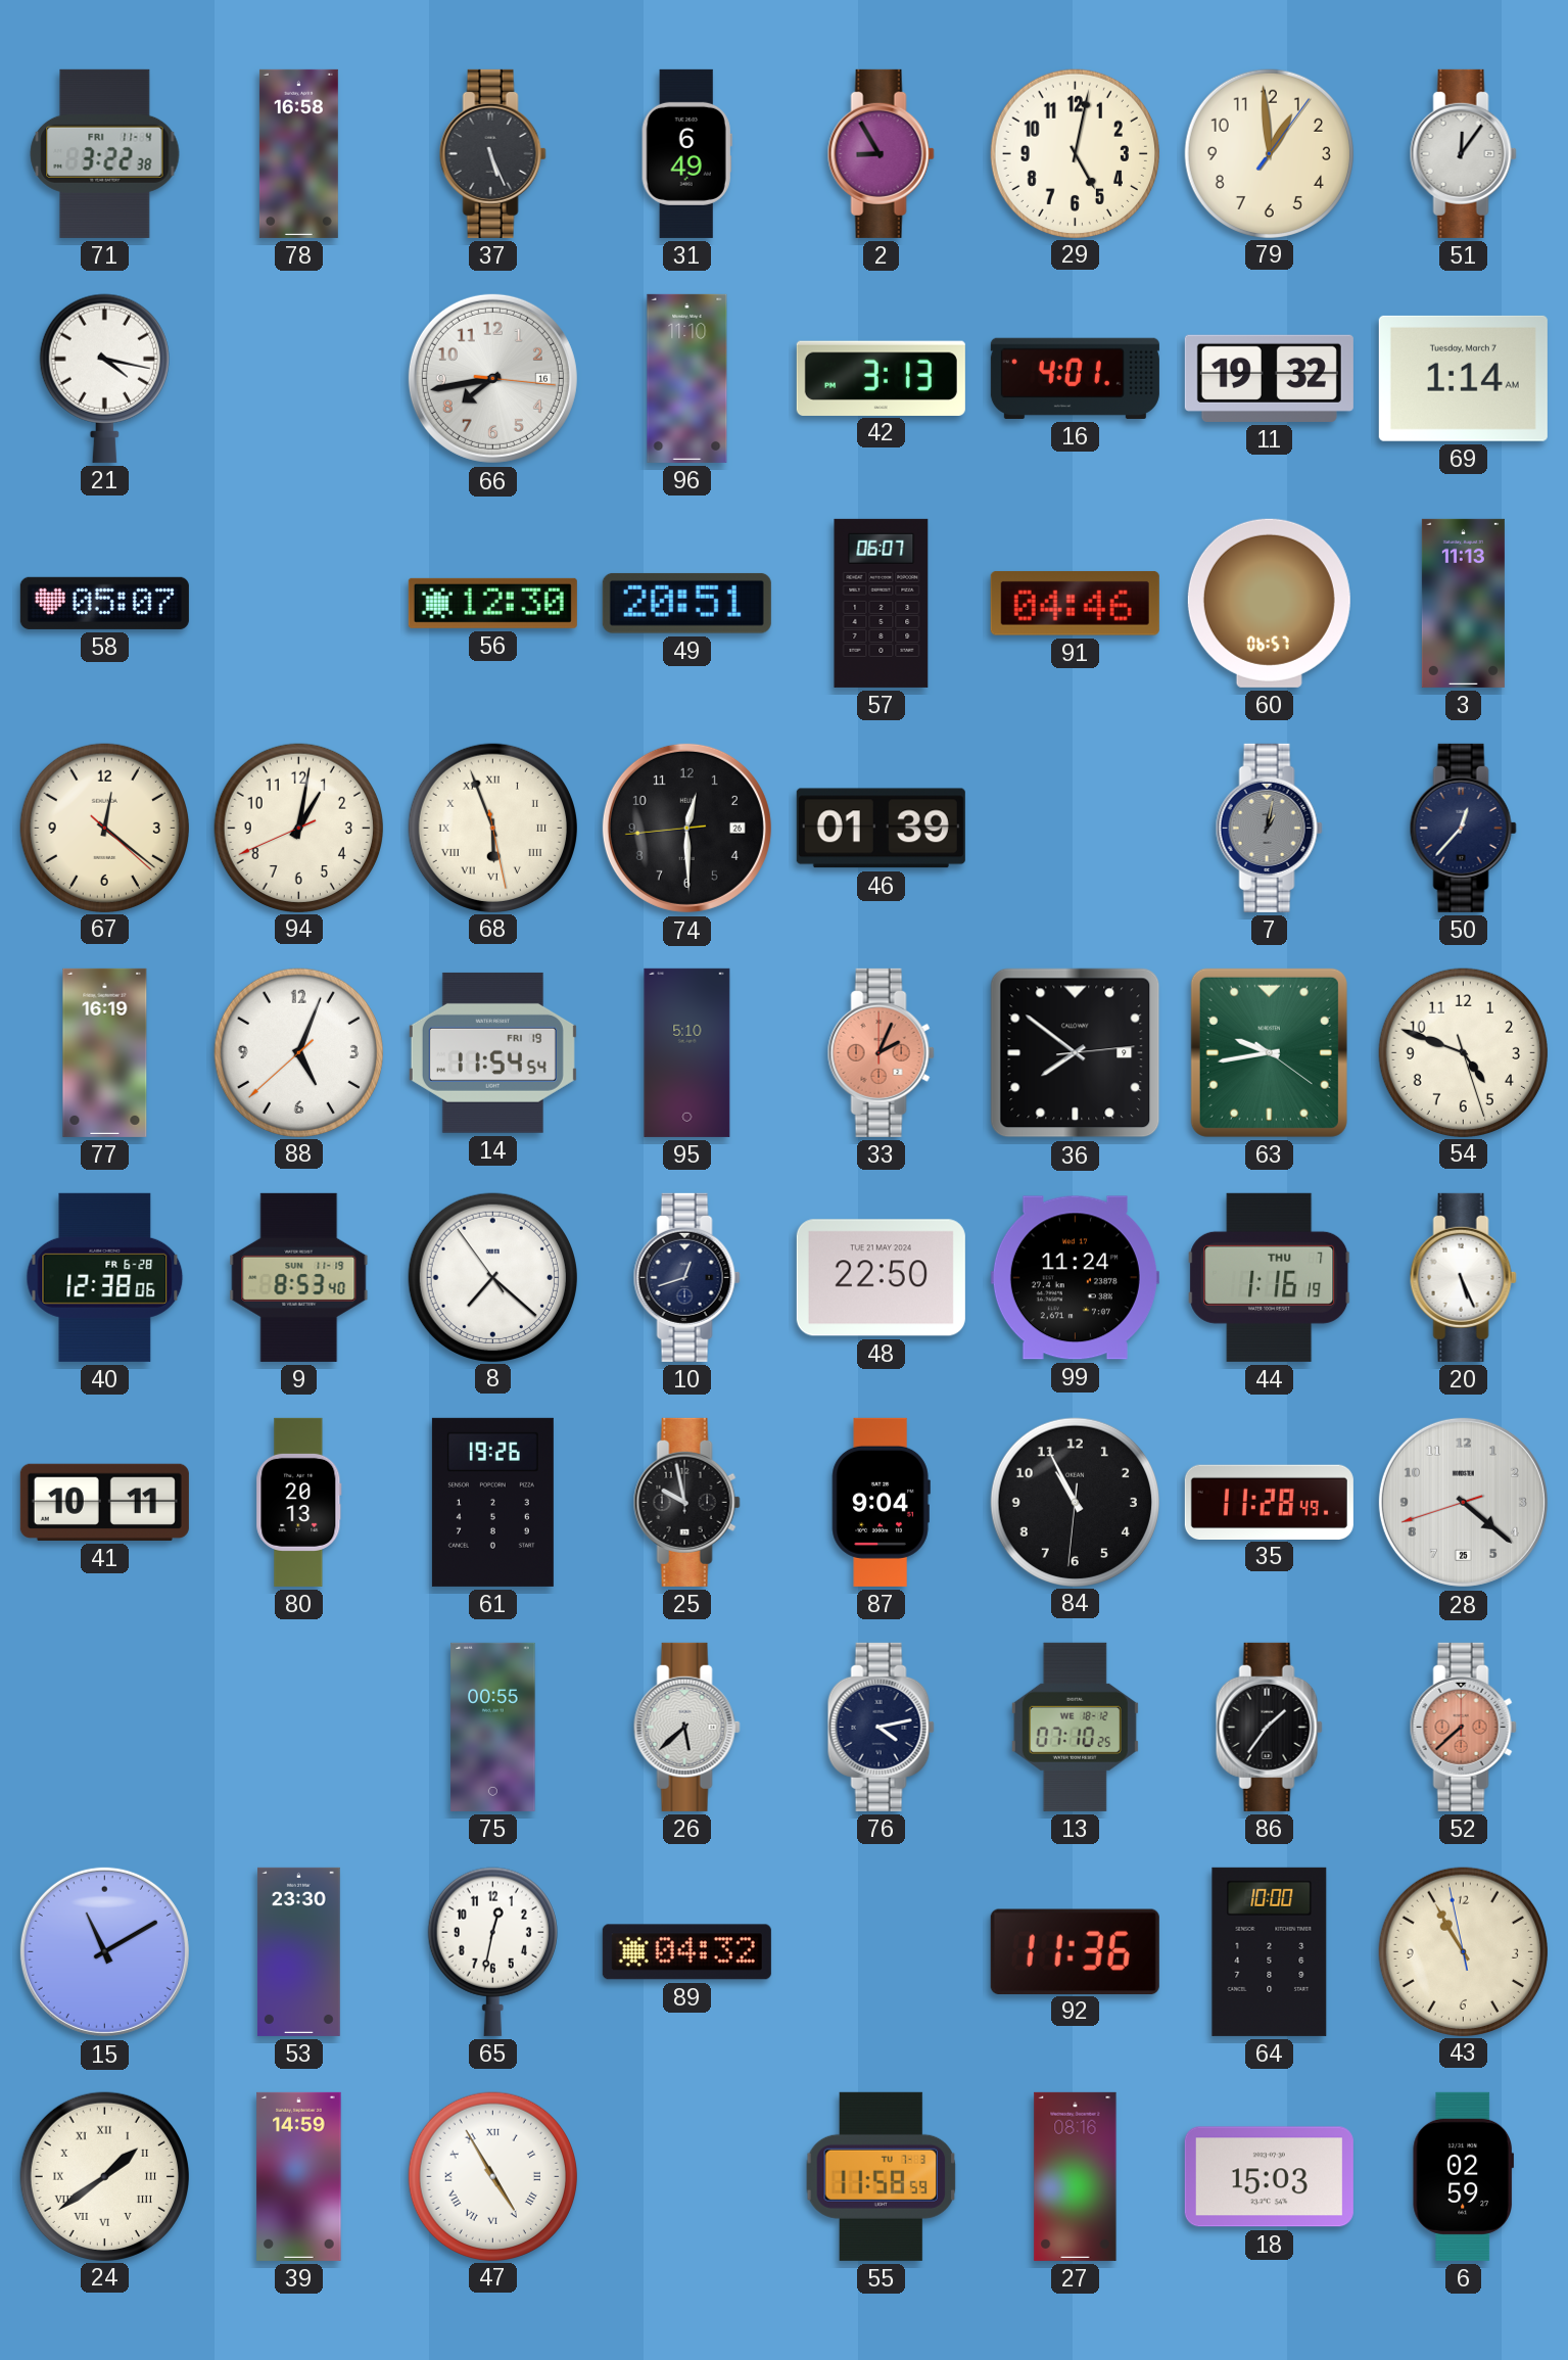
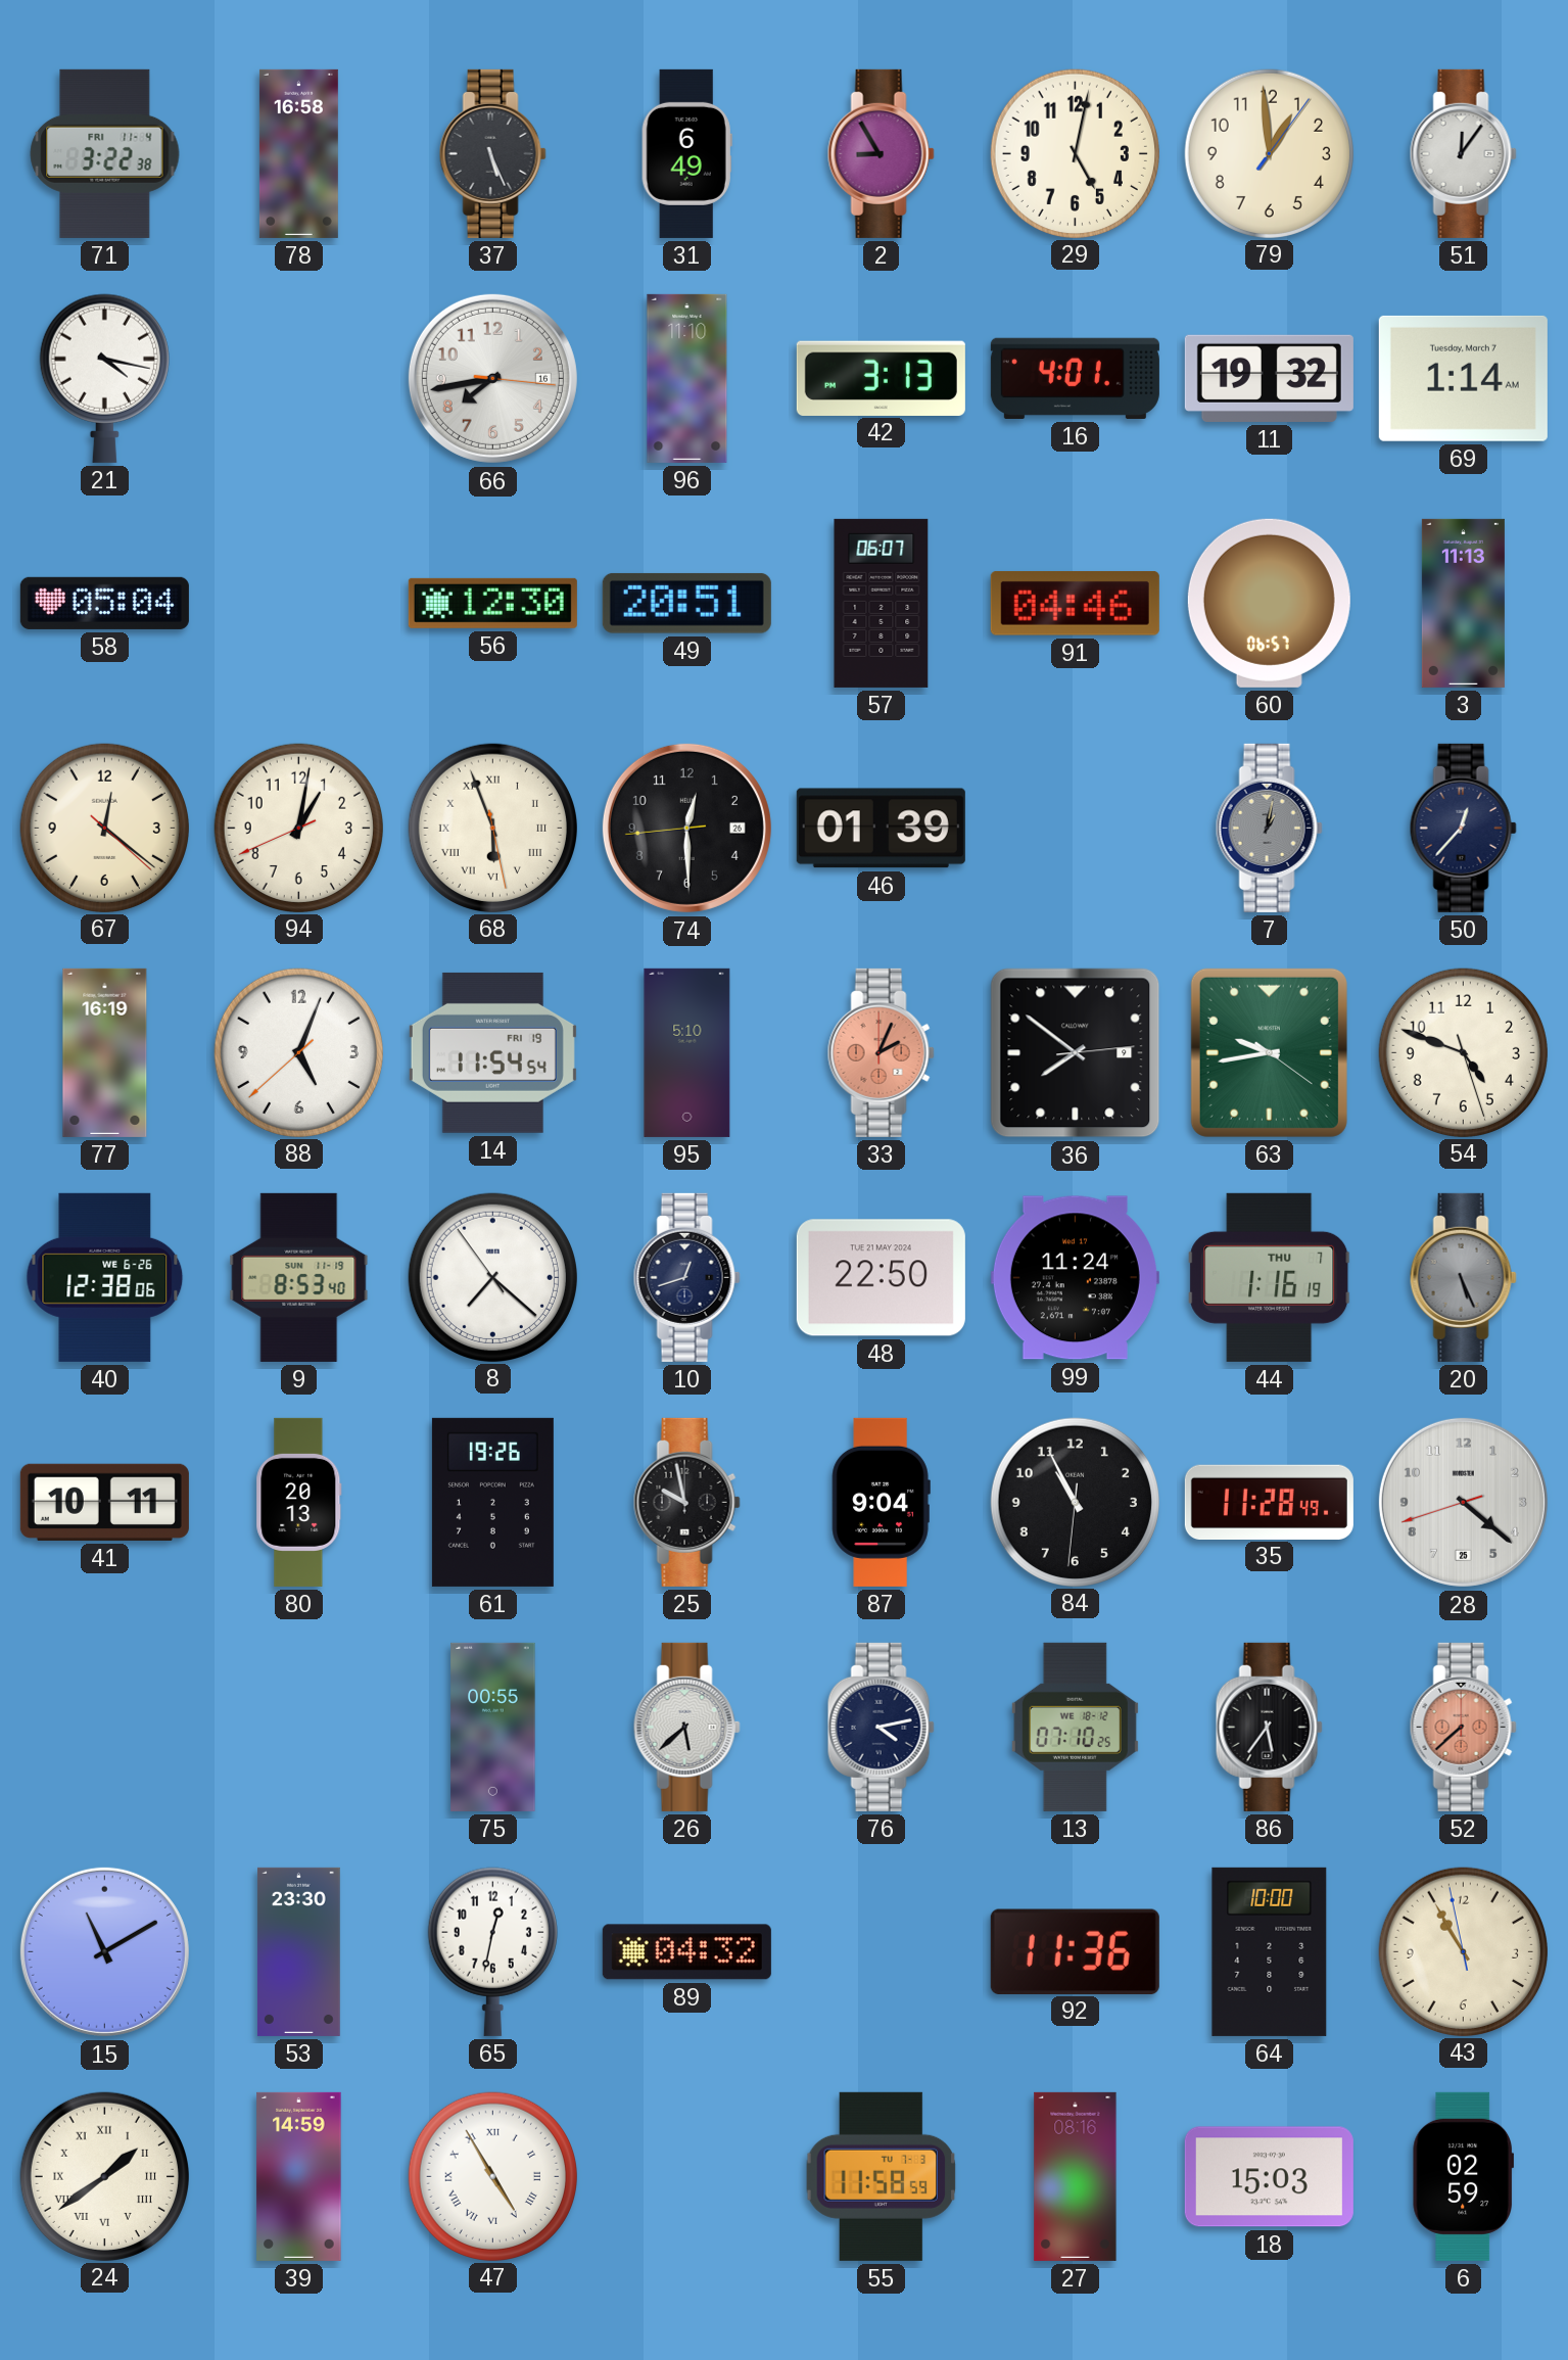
58: 05:07 -> 05:04
40 date: FR 6-28 -> WE 6-26
20 dial: white -> grey
86: 1:36 -> 5:36
